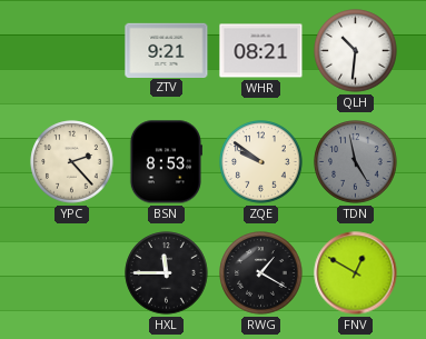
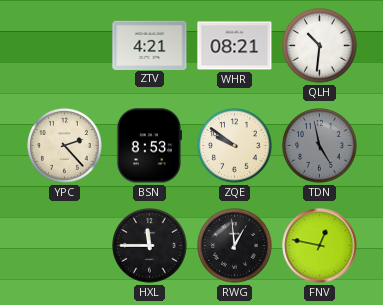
ZTV: 9:21 -> 4:21
RWG: 1:20 -> 12:59
FNV: 12:50 -> 12:47
